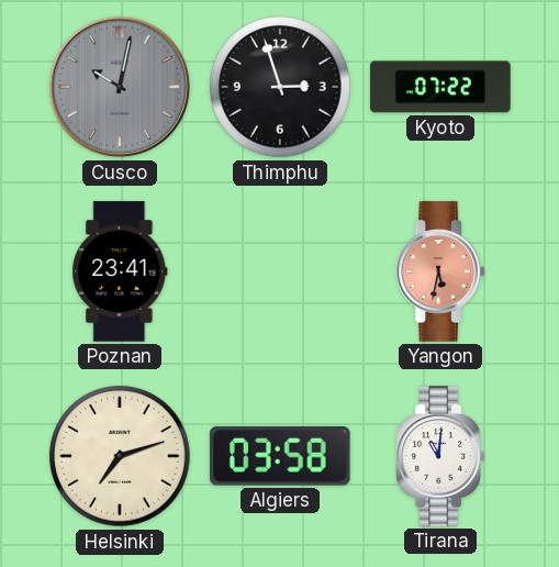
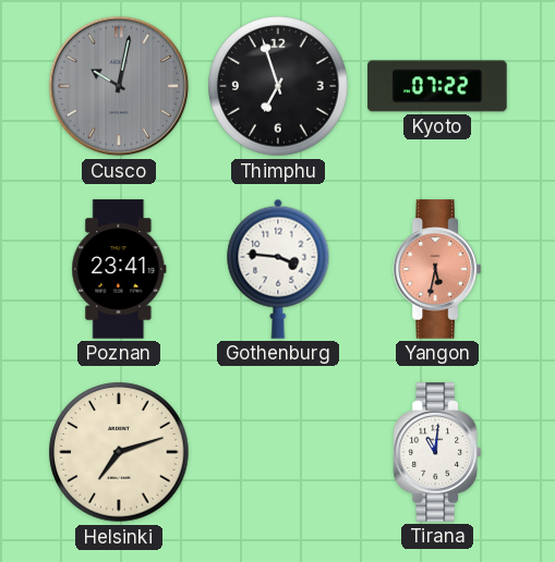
Thimphu: 2:57 -> 6:57
Gothenburg: none -> 3:46
Algiers: 03:58 -> none
